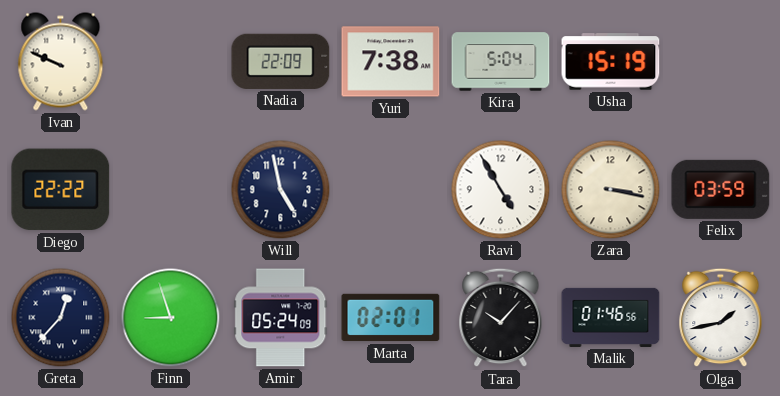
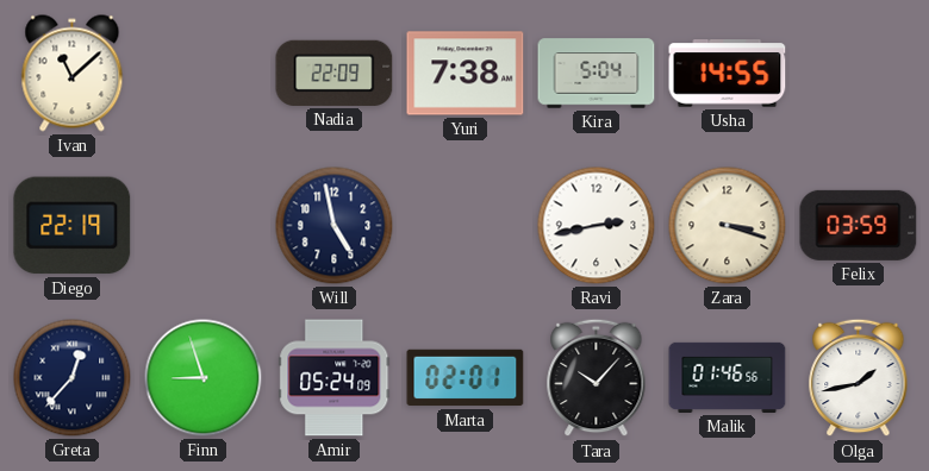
Ivan: 9:49 -> 11:08
Usha: 15:19 -> 14:55
Diego: 22:22 -> 22:19
Ravi: 4:55 -> 2:43
Zara: 3:17 -> 3:18
